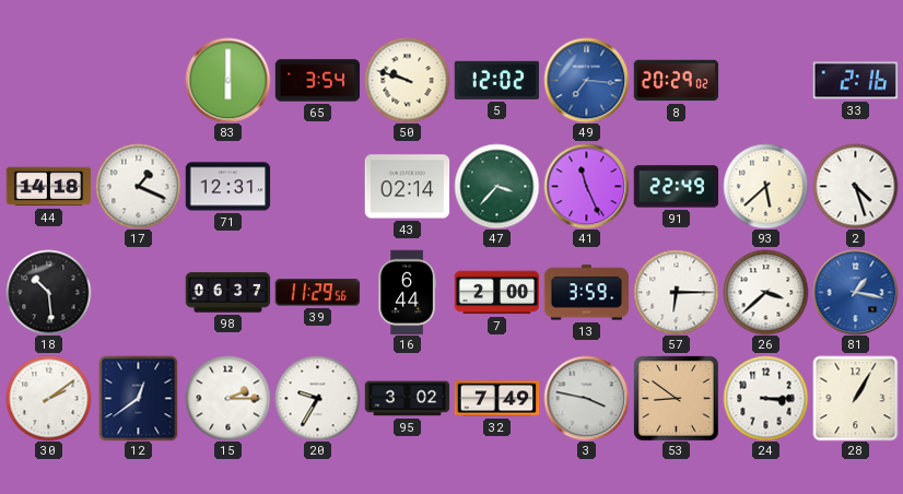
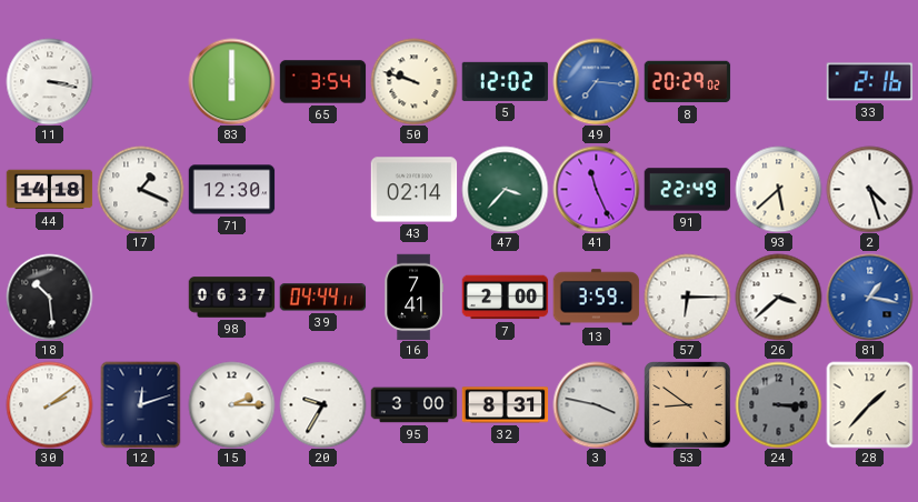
11: none -> 3:17
71: 12:31 -> 12:30
39: 11:29 -> 04:44
16: 6:44 -> 7:41
12: 12:39 -> 12:12
95: 3:02 -> 3:00
32: 7:49 -> 8:31
24 dial: white -> grey
28: 1:05 -> 1:37
